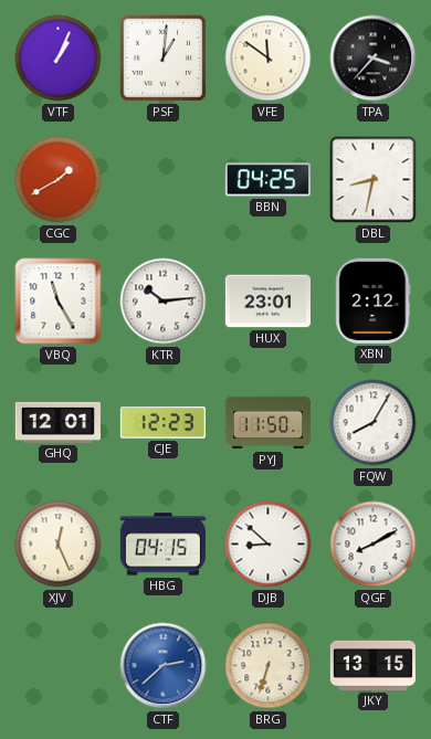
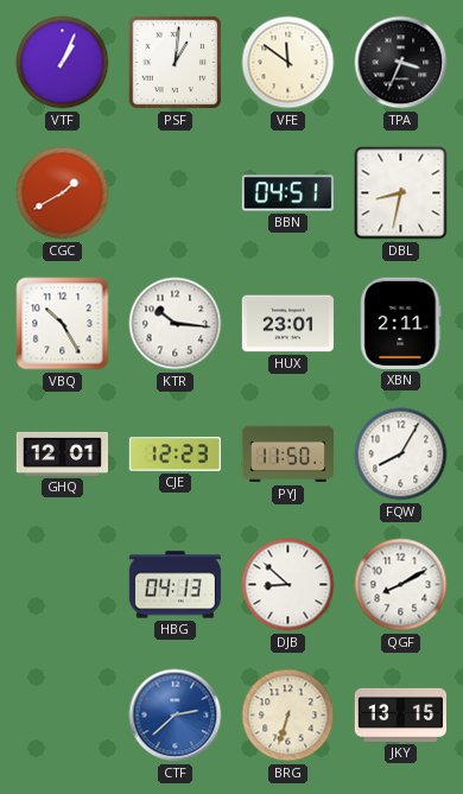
TPA: 3:37 -> 3:34
BBN: 04:25 -> 04:51
VBQ: 11:25 -> 10:25
KTR: 10:14 -> 10:16
XBN: 2:12 -> 2:11
XJV: 12:26 -> none
HBG: 04:15 -> 04:13
